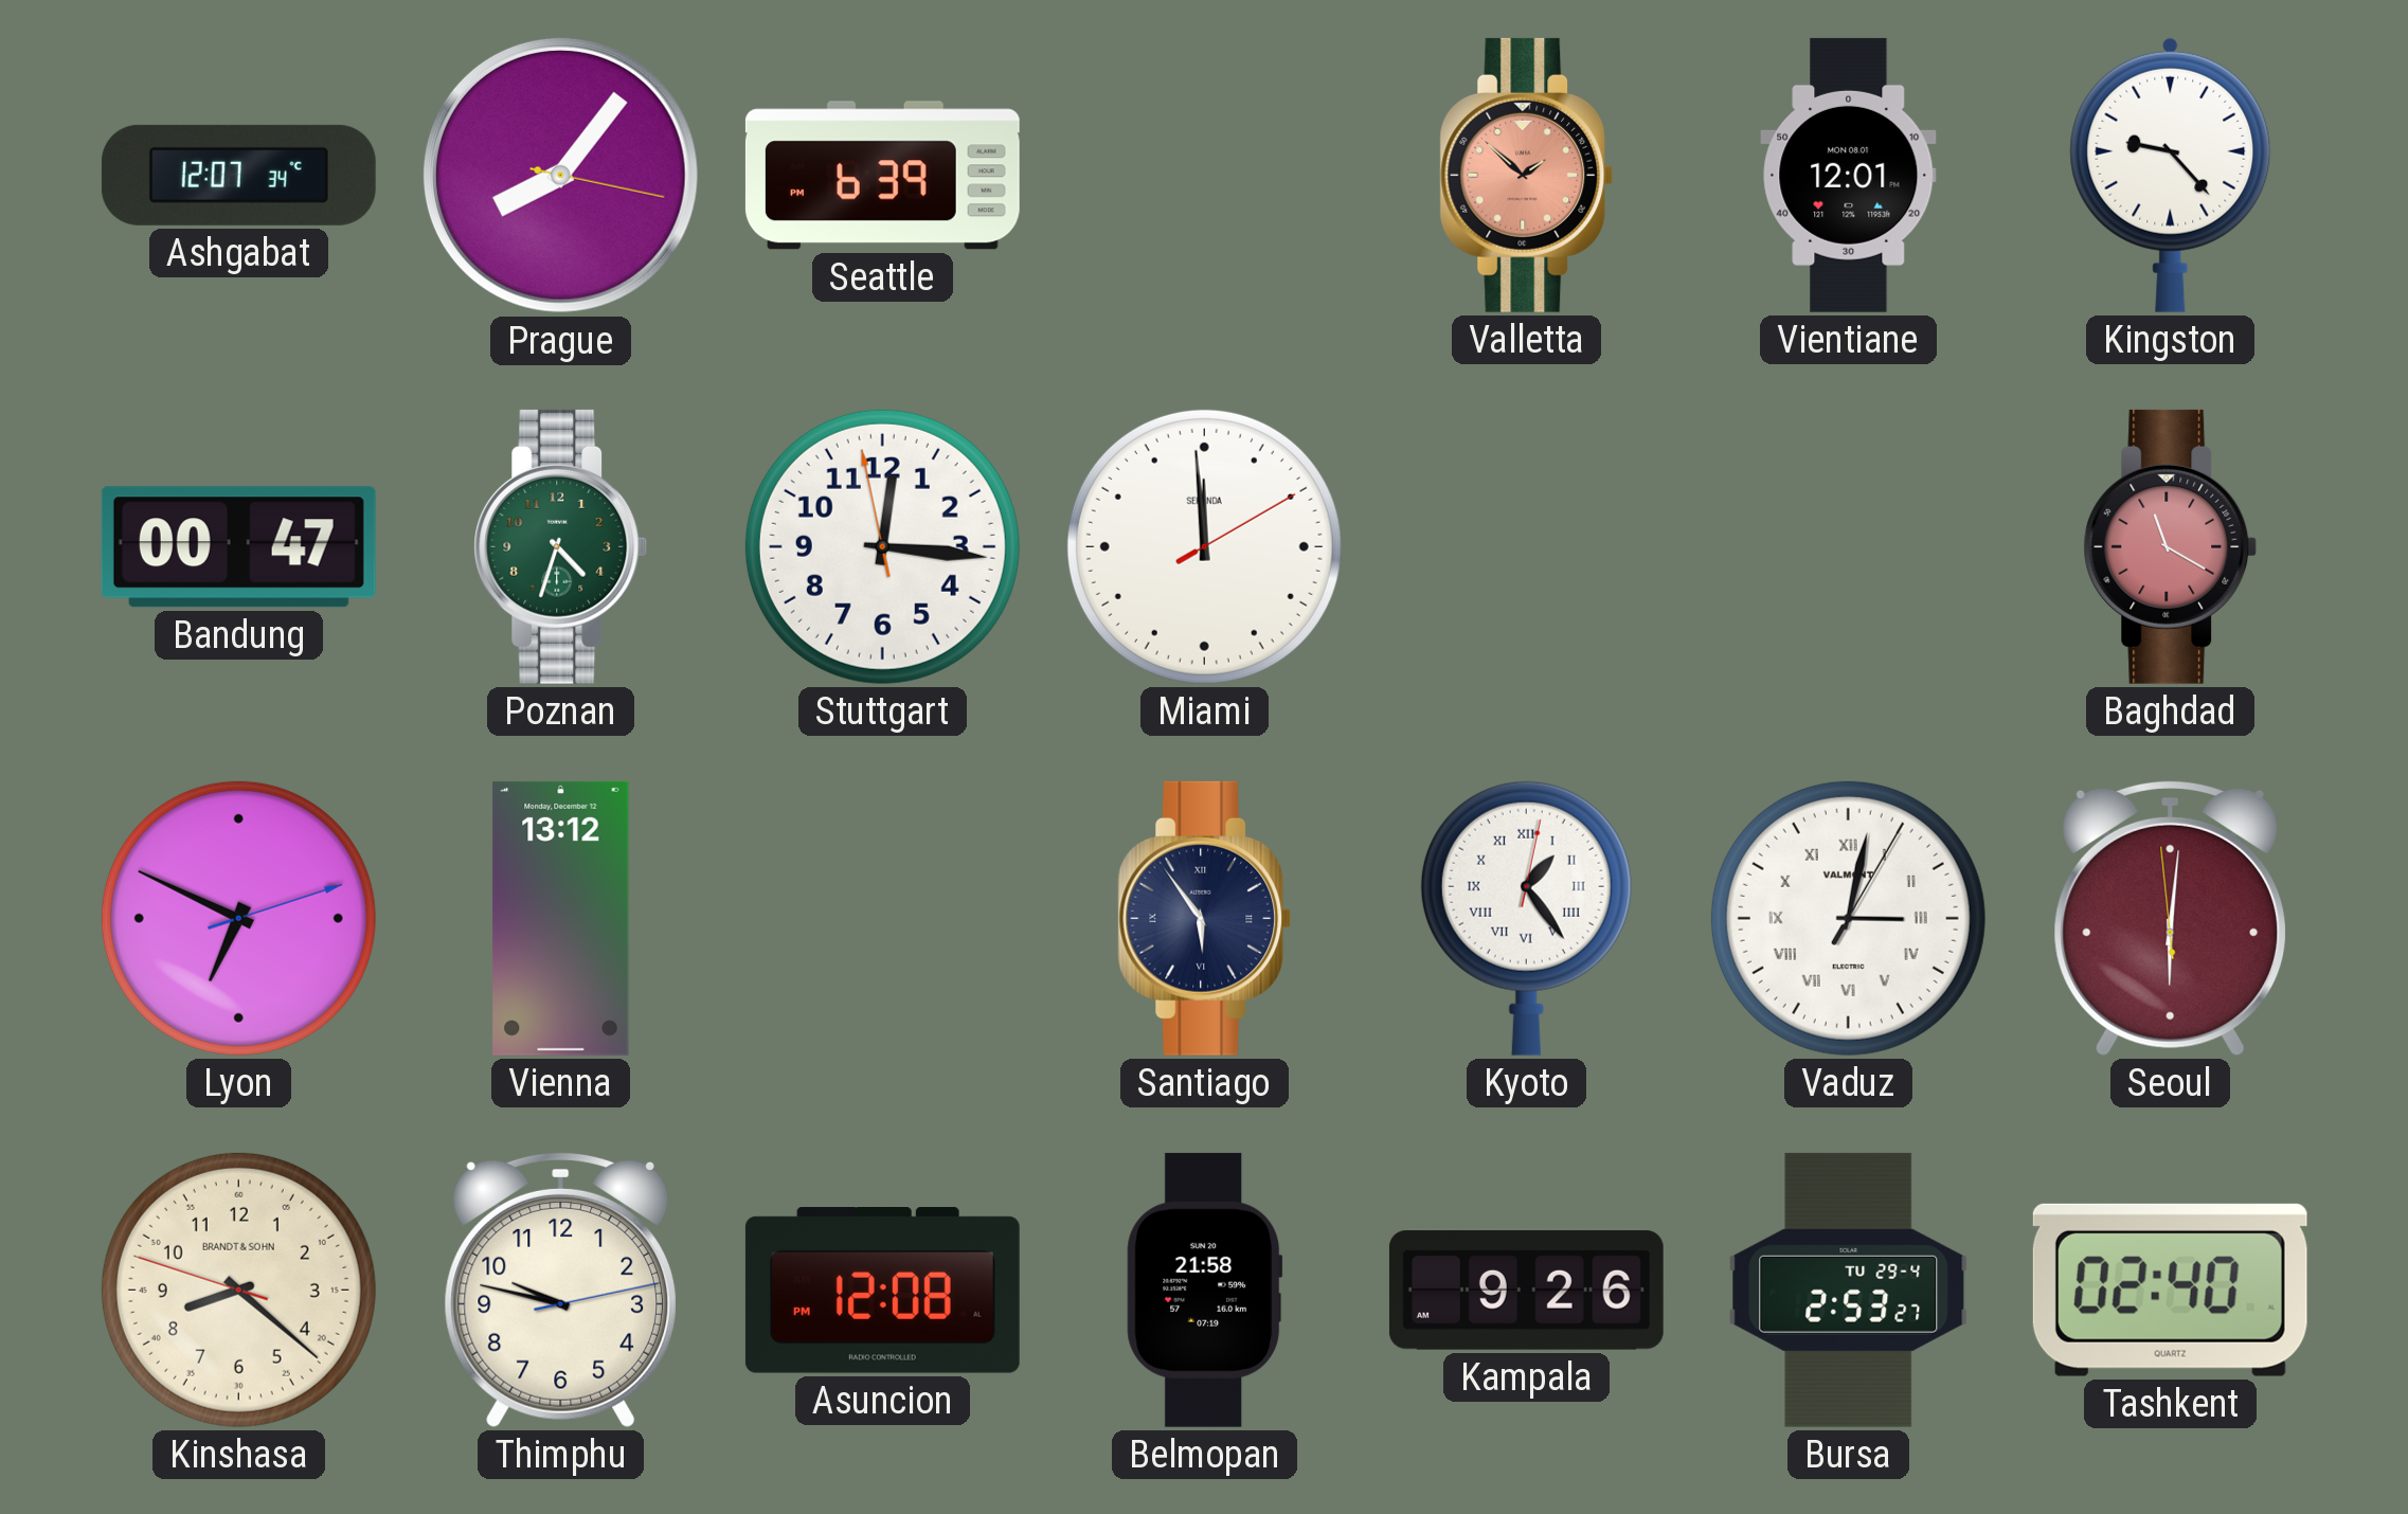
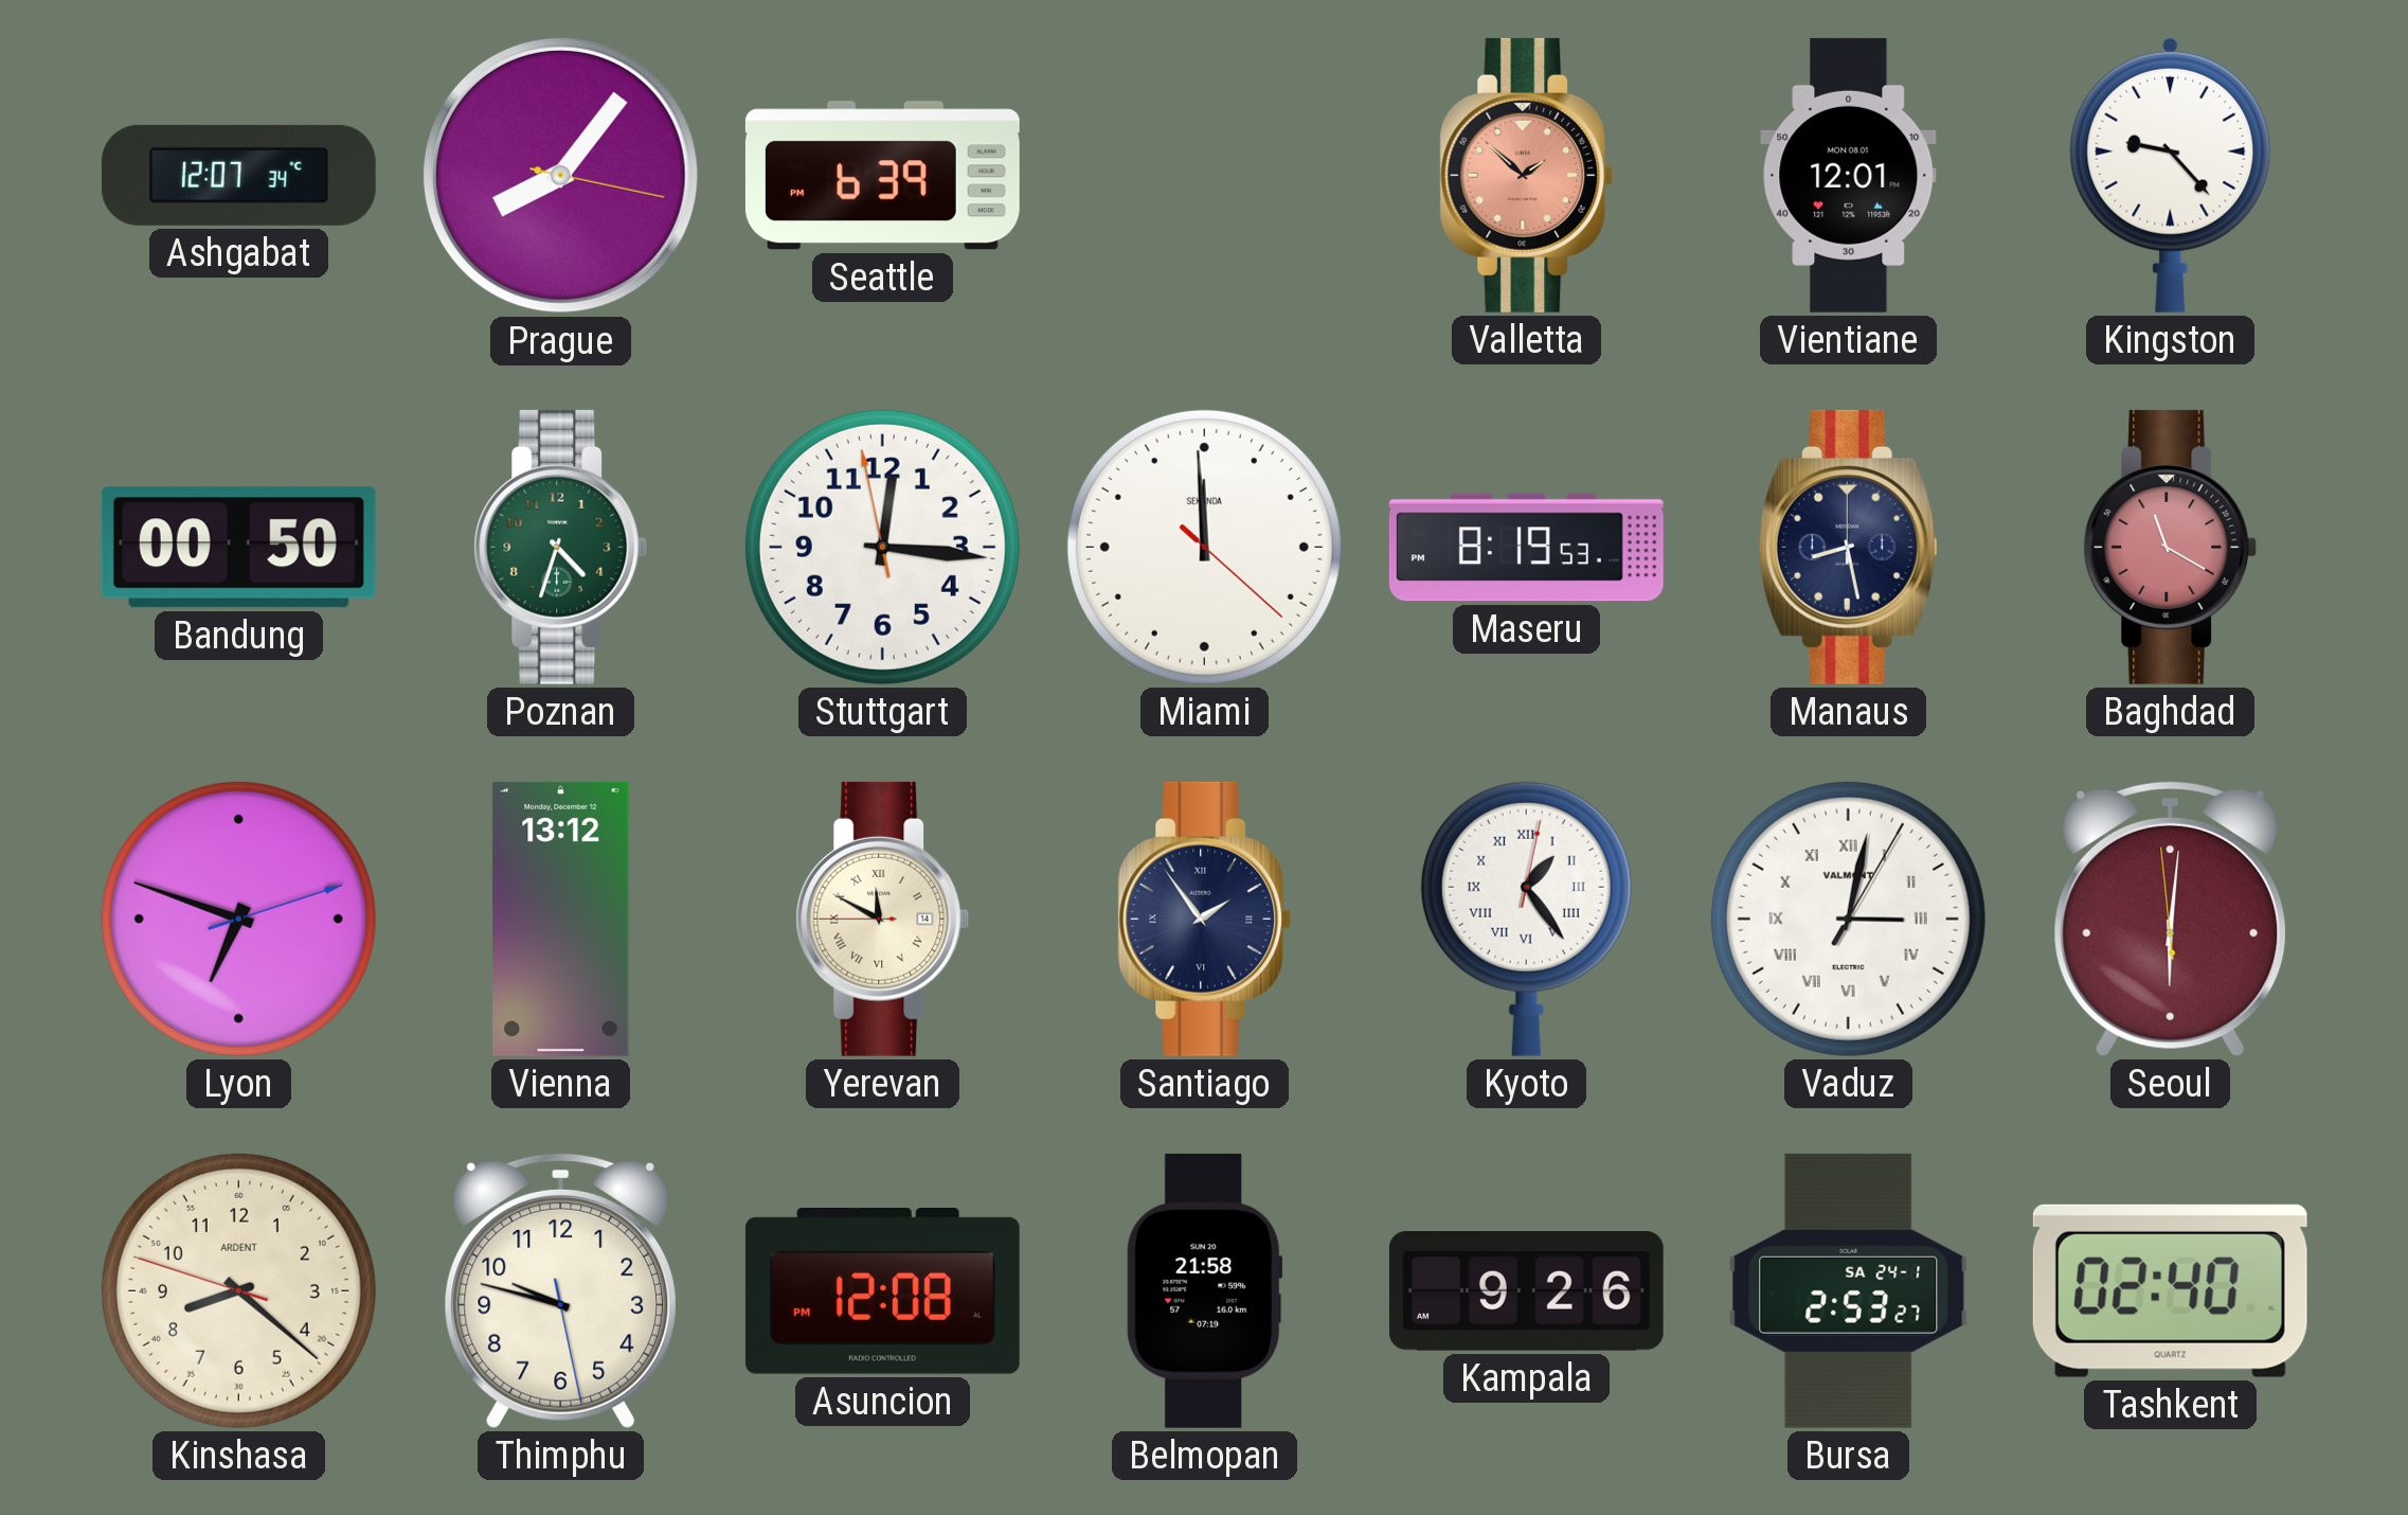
Bandung: 00:47 -> 00:50
Miami: 11:59:10 -> 11:59:22
Maseru: none -> 8:19
Manaus: none -> 8:28
Lyon: 6:49 -> 6:48
Yerevan: none -> 11:49
Santiago: 5:54 -> 1:54
Kinshasa brand: BRANDT & SOHN -> ARDENT
Thimphu: 9:47:13 -> 9:47:28
Bursa date: TU 29-4 -> SA 24-1
